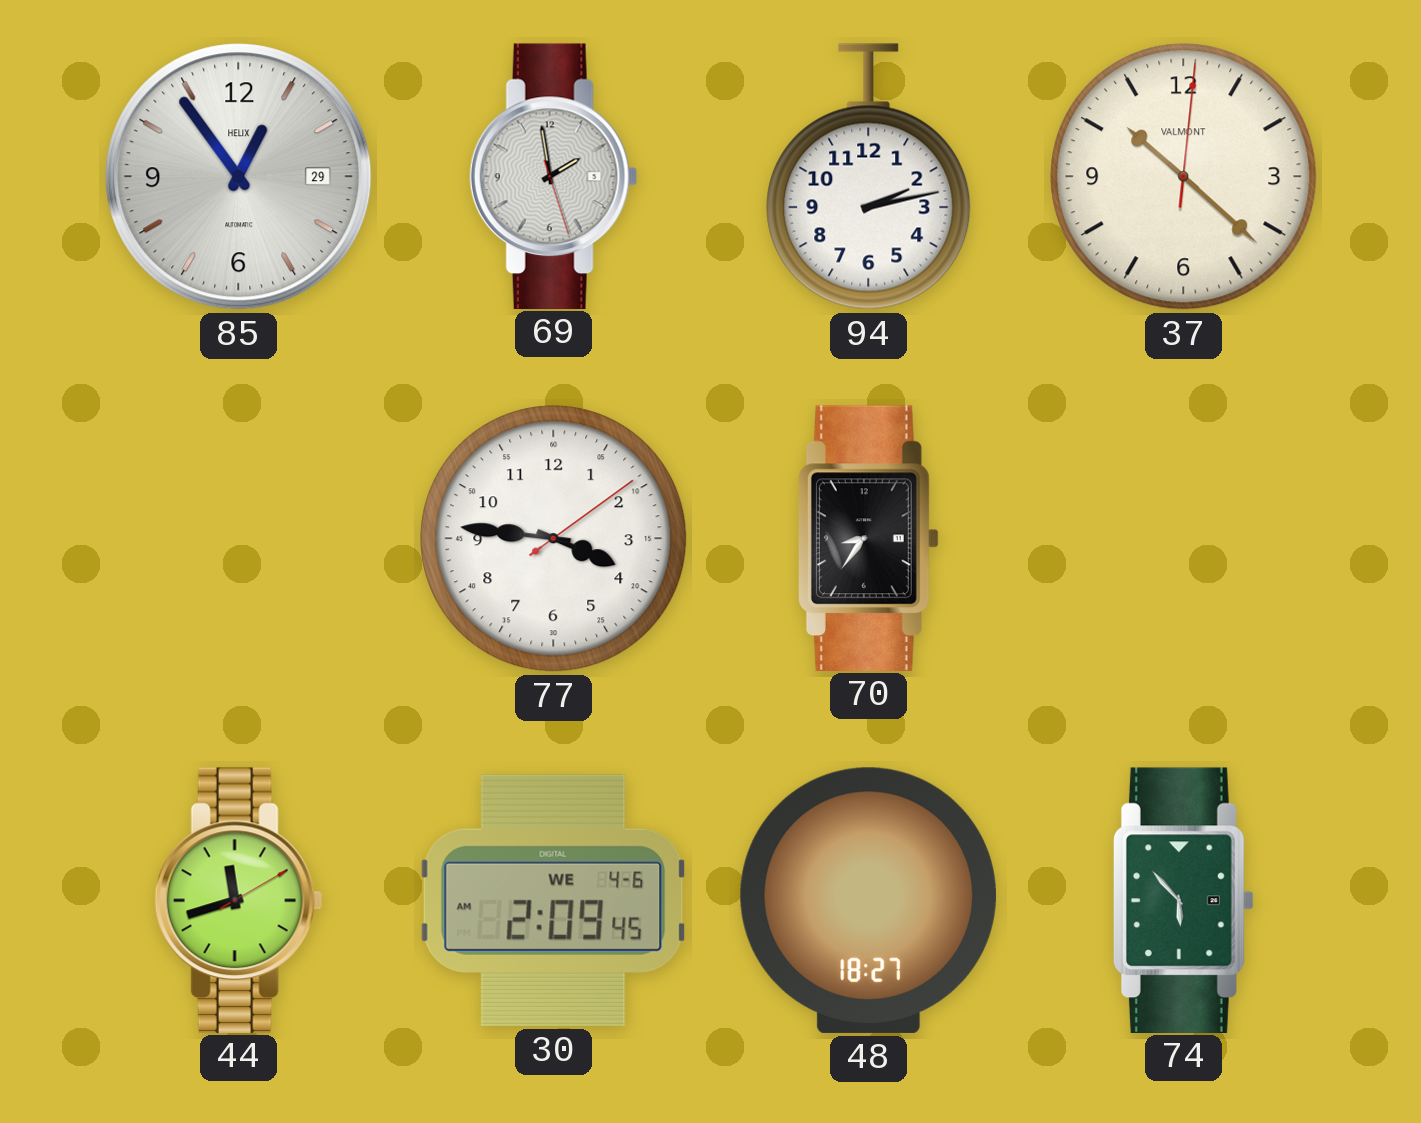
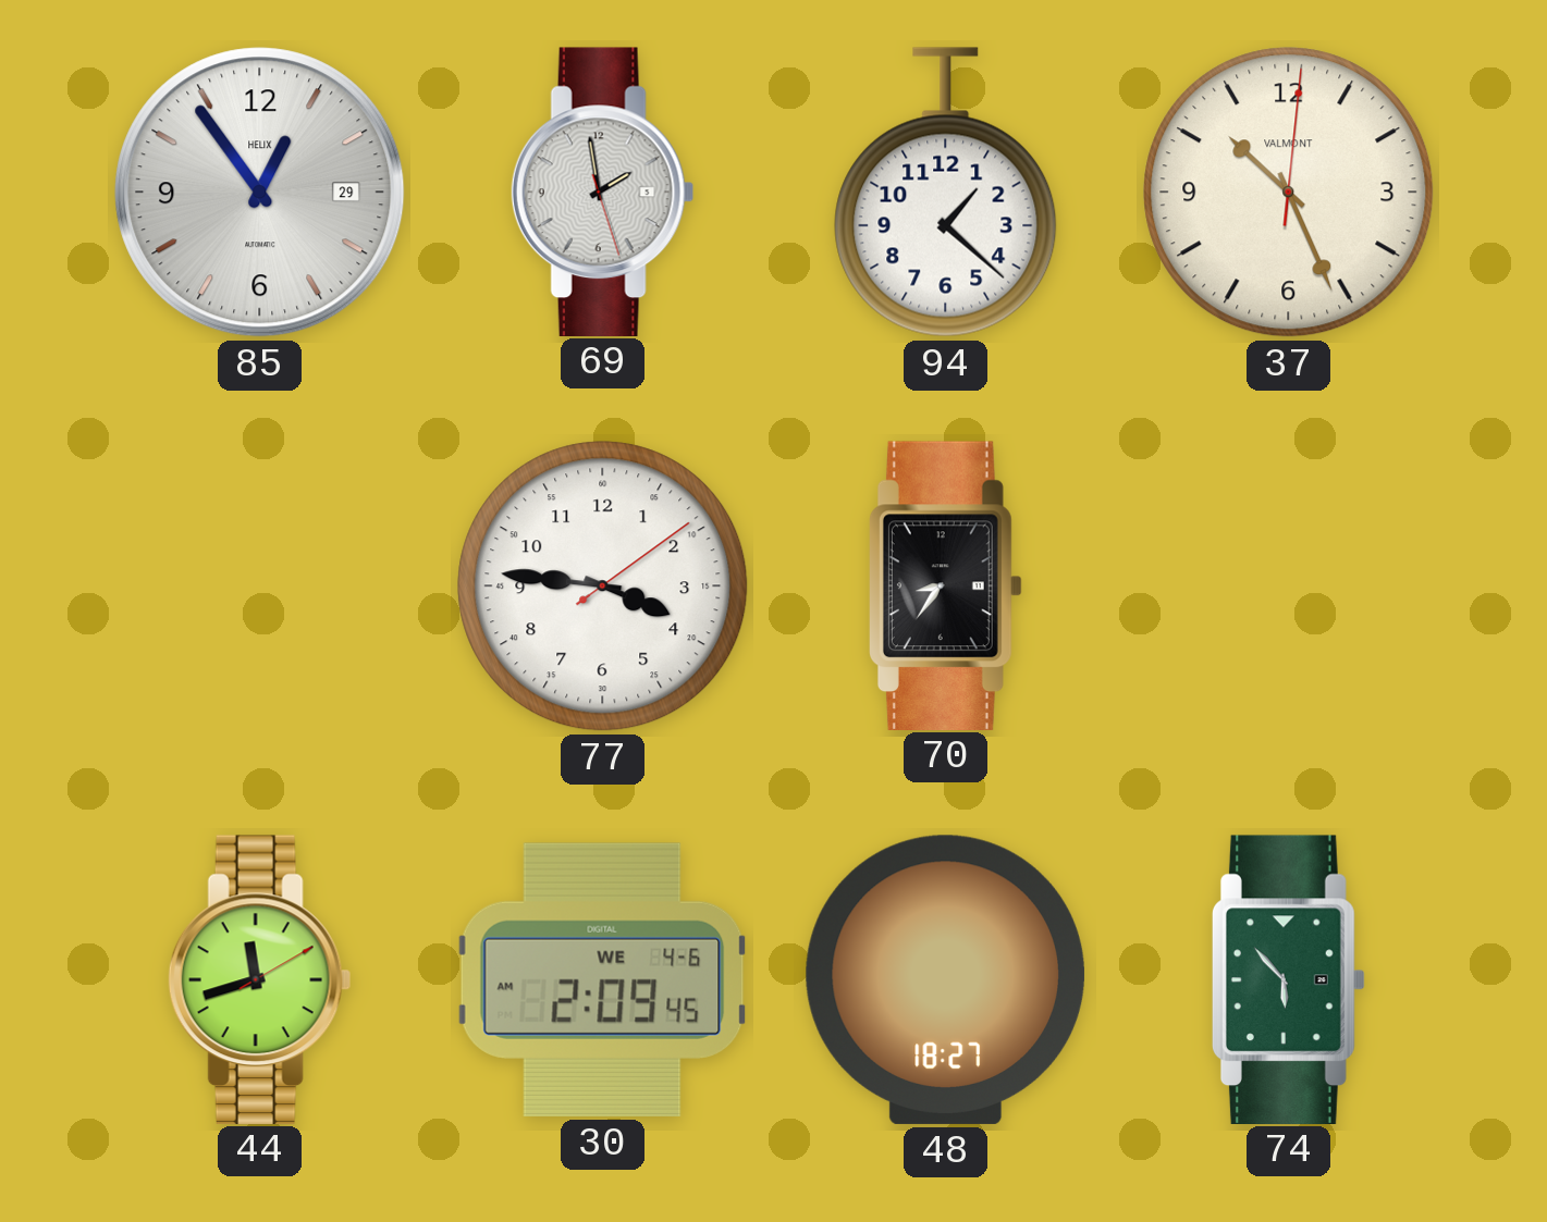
94: 2:13 -> 1:22
37: 10:22 -> 10:26
